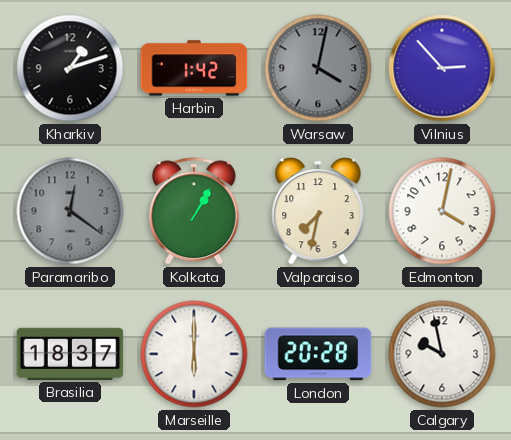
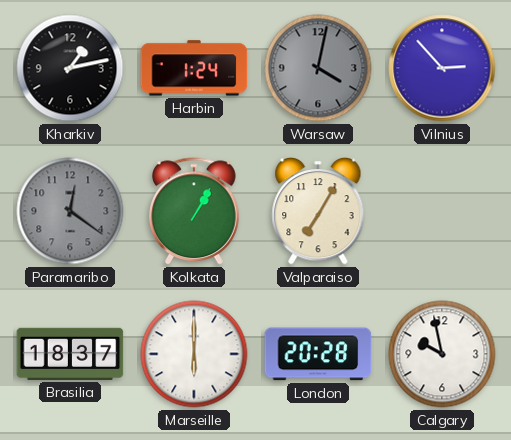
Kharkiv: 1:12 -> 1:13
Harbin: 1:42 -> 1:24
Valparaiso: 7:32 -> 7:05
Edmonton: 4:02 -> none
